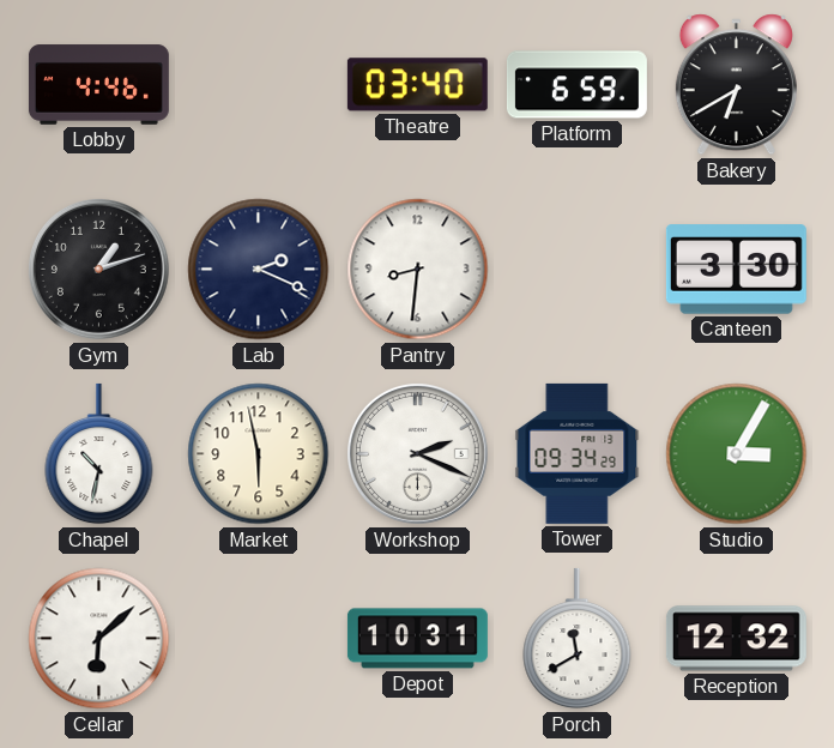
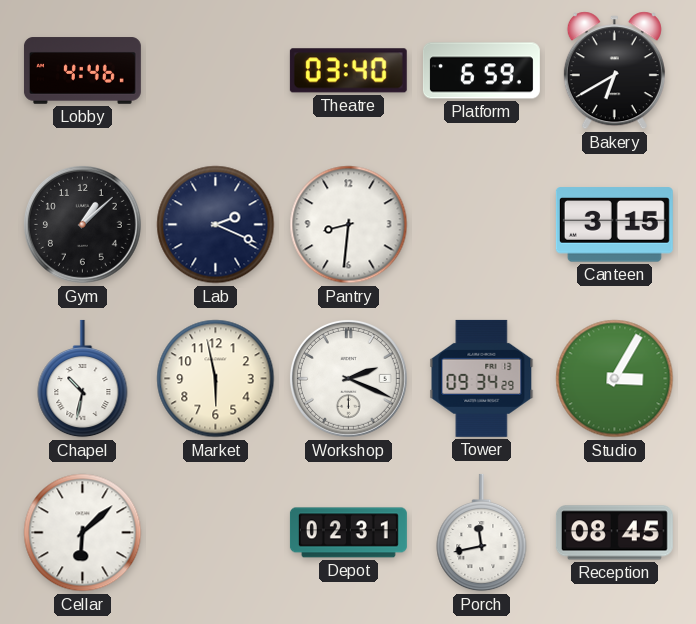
Gym: 1:12 -> 1:08
Canteen: 3:30 -> 3:15
Depot: 10:31 -> 02:31
Porch: 11:40 -> 11:43
Reception: 12:32 -> 08:45
